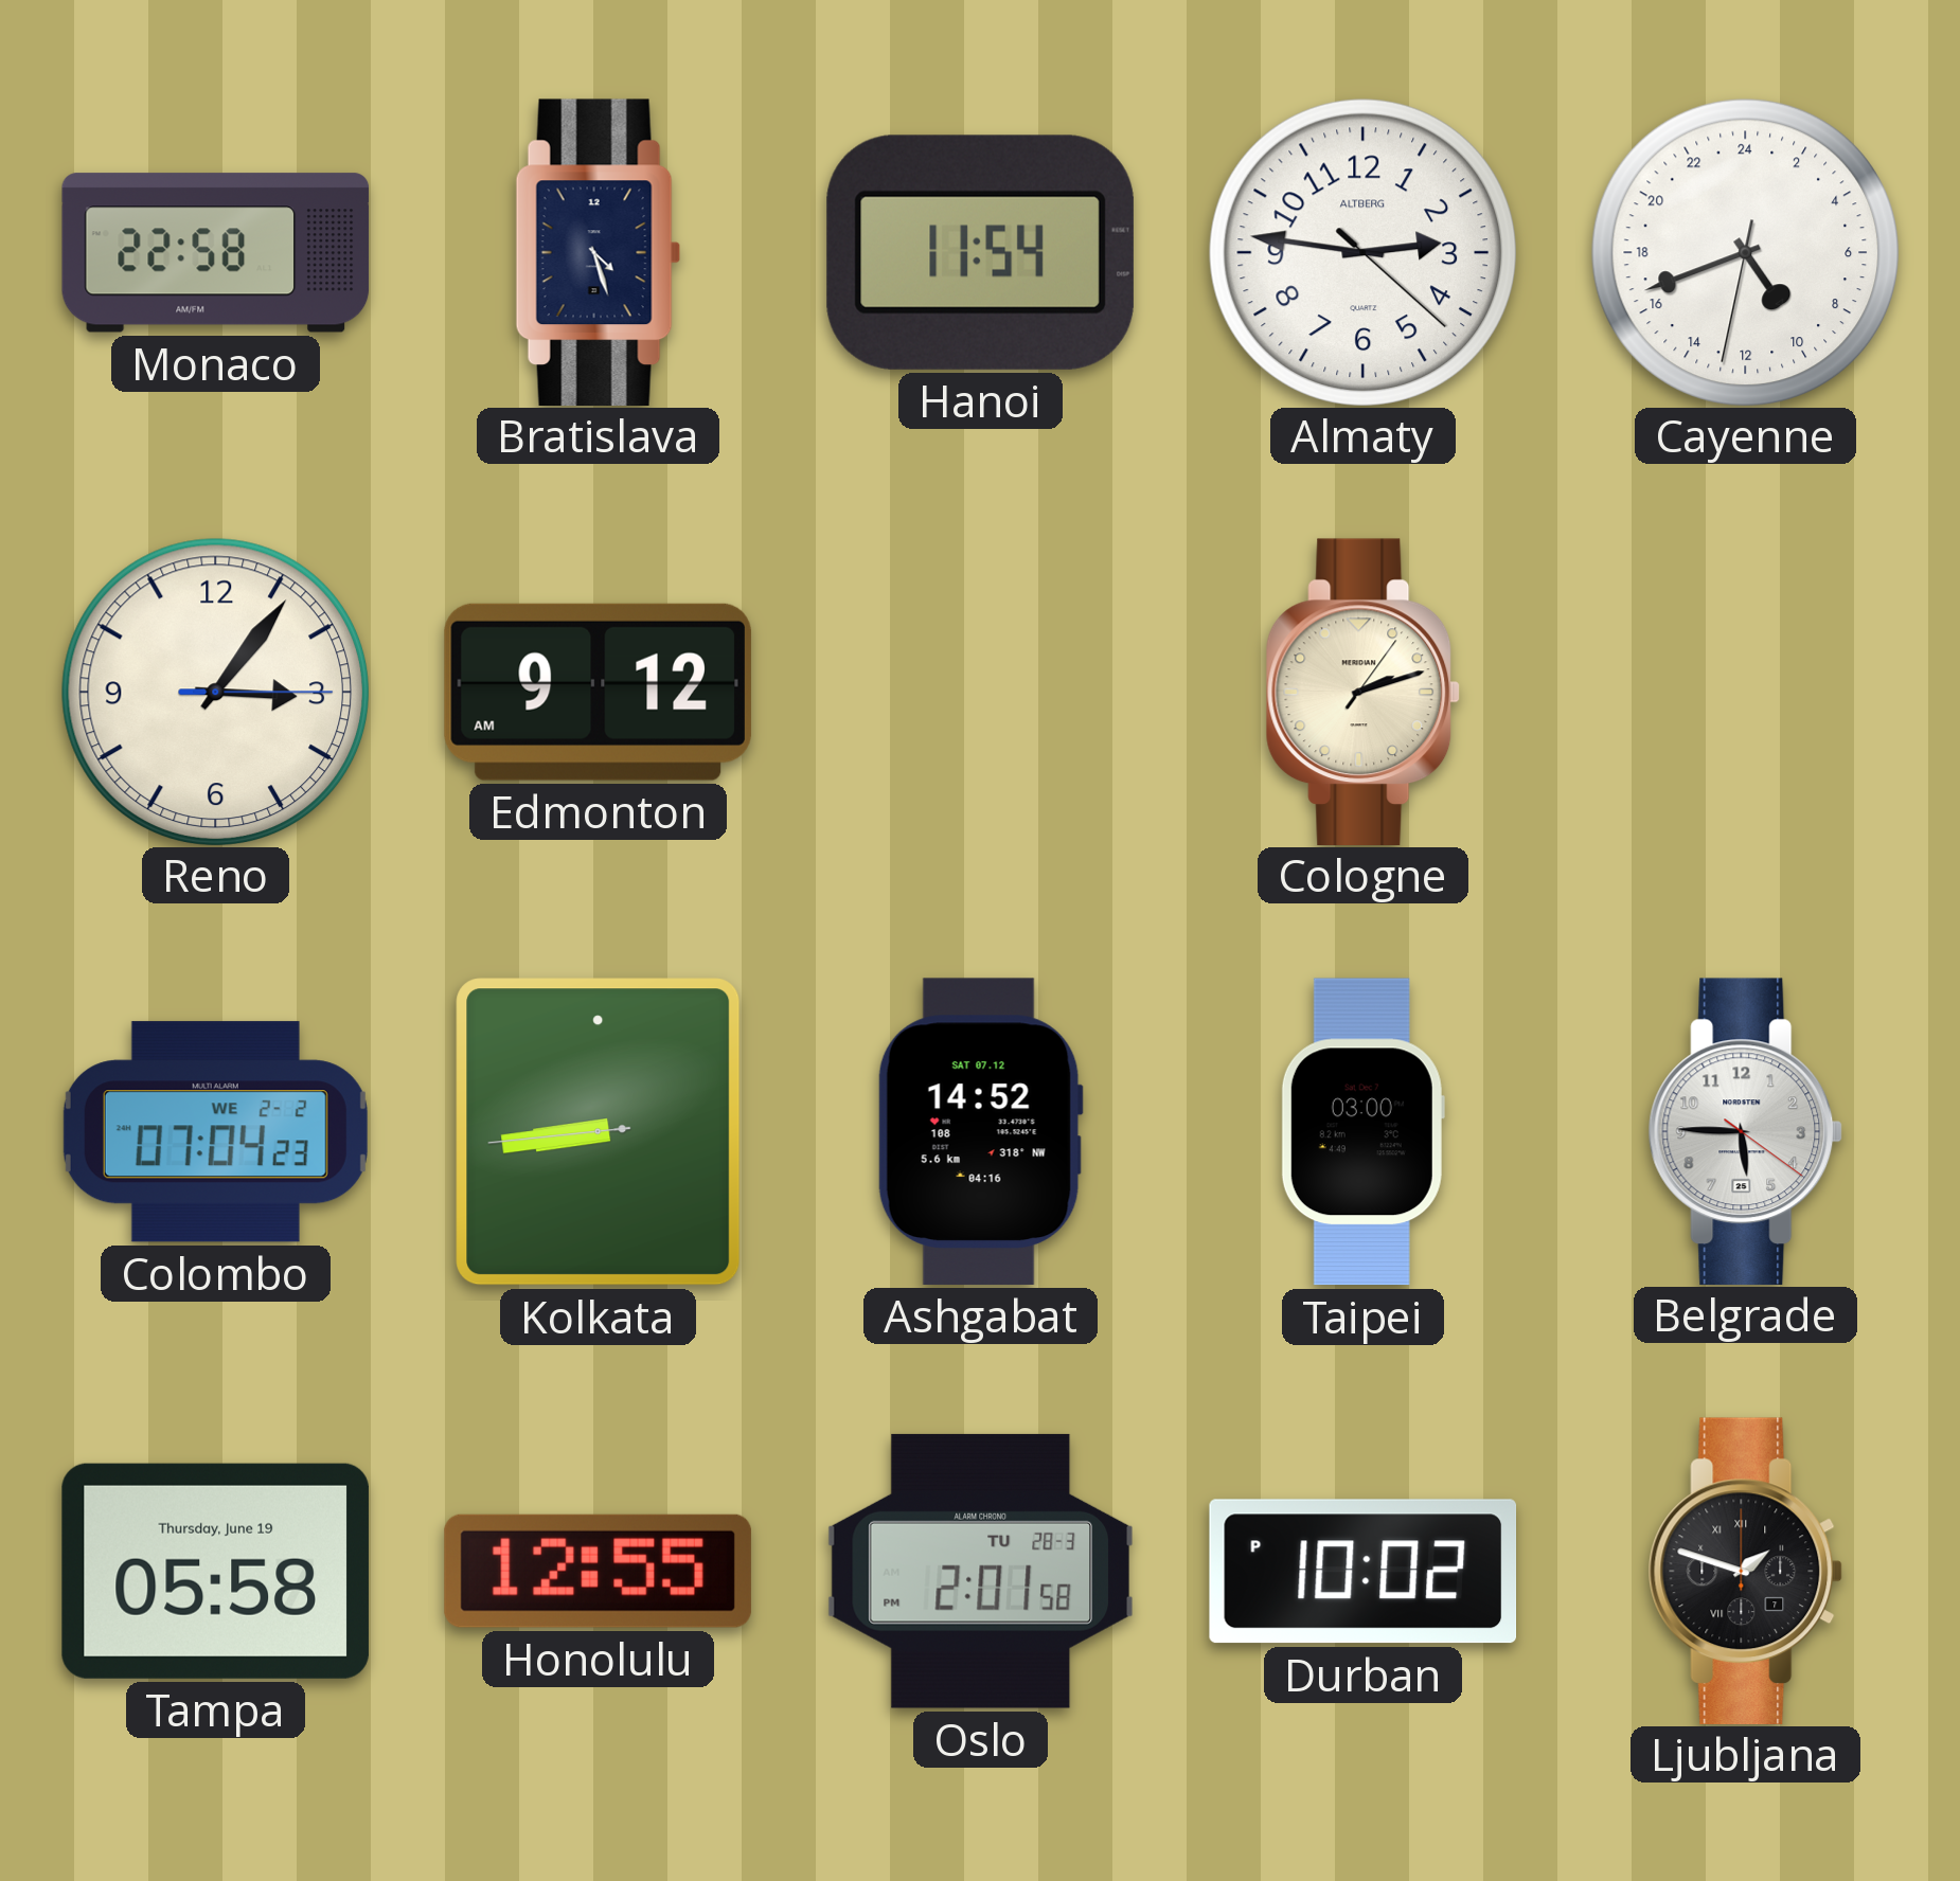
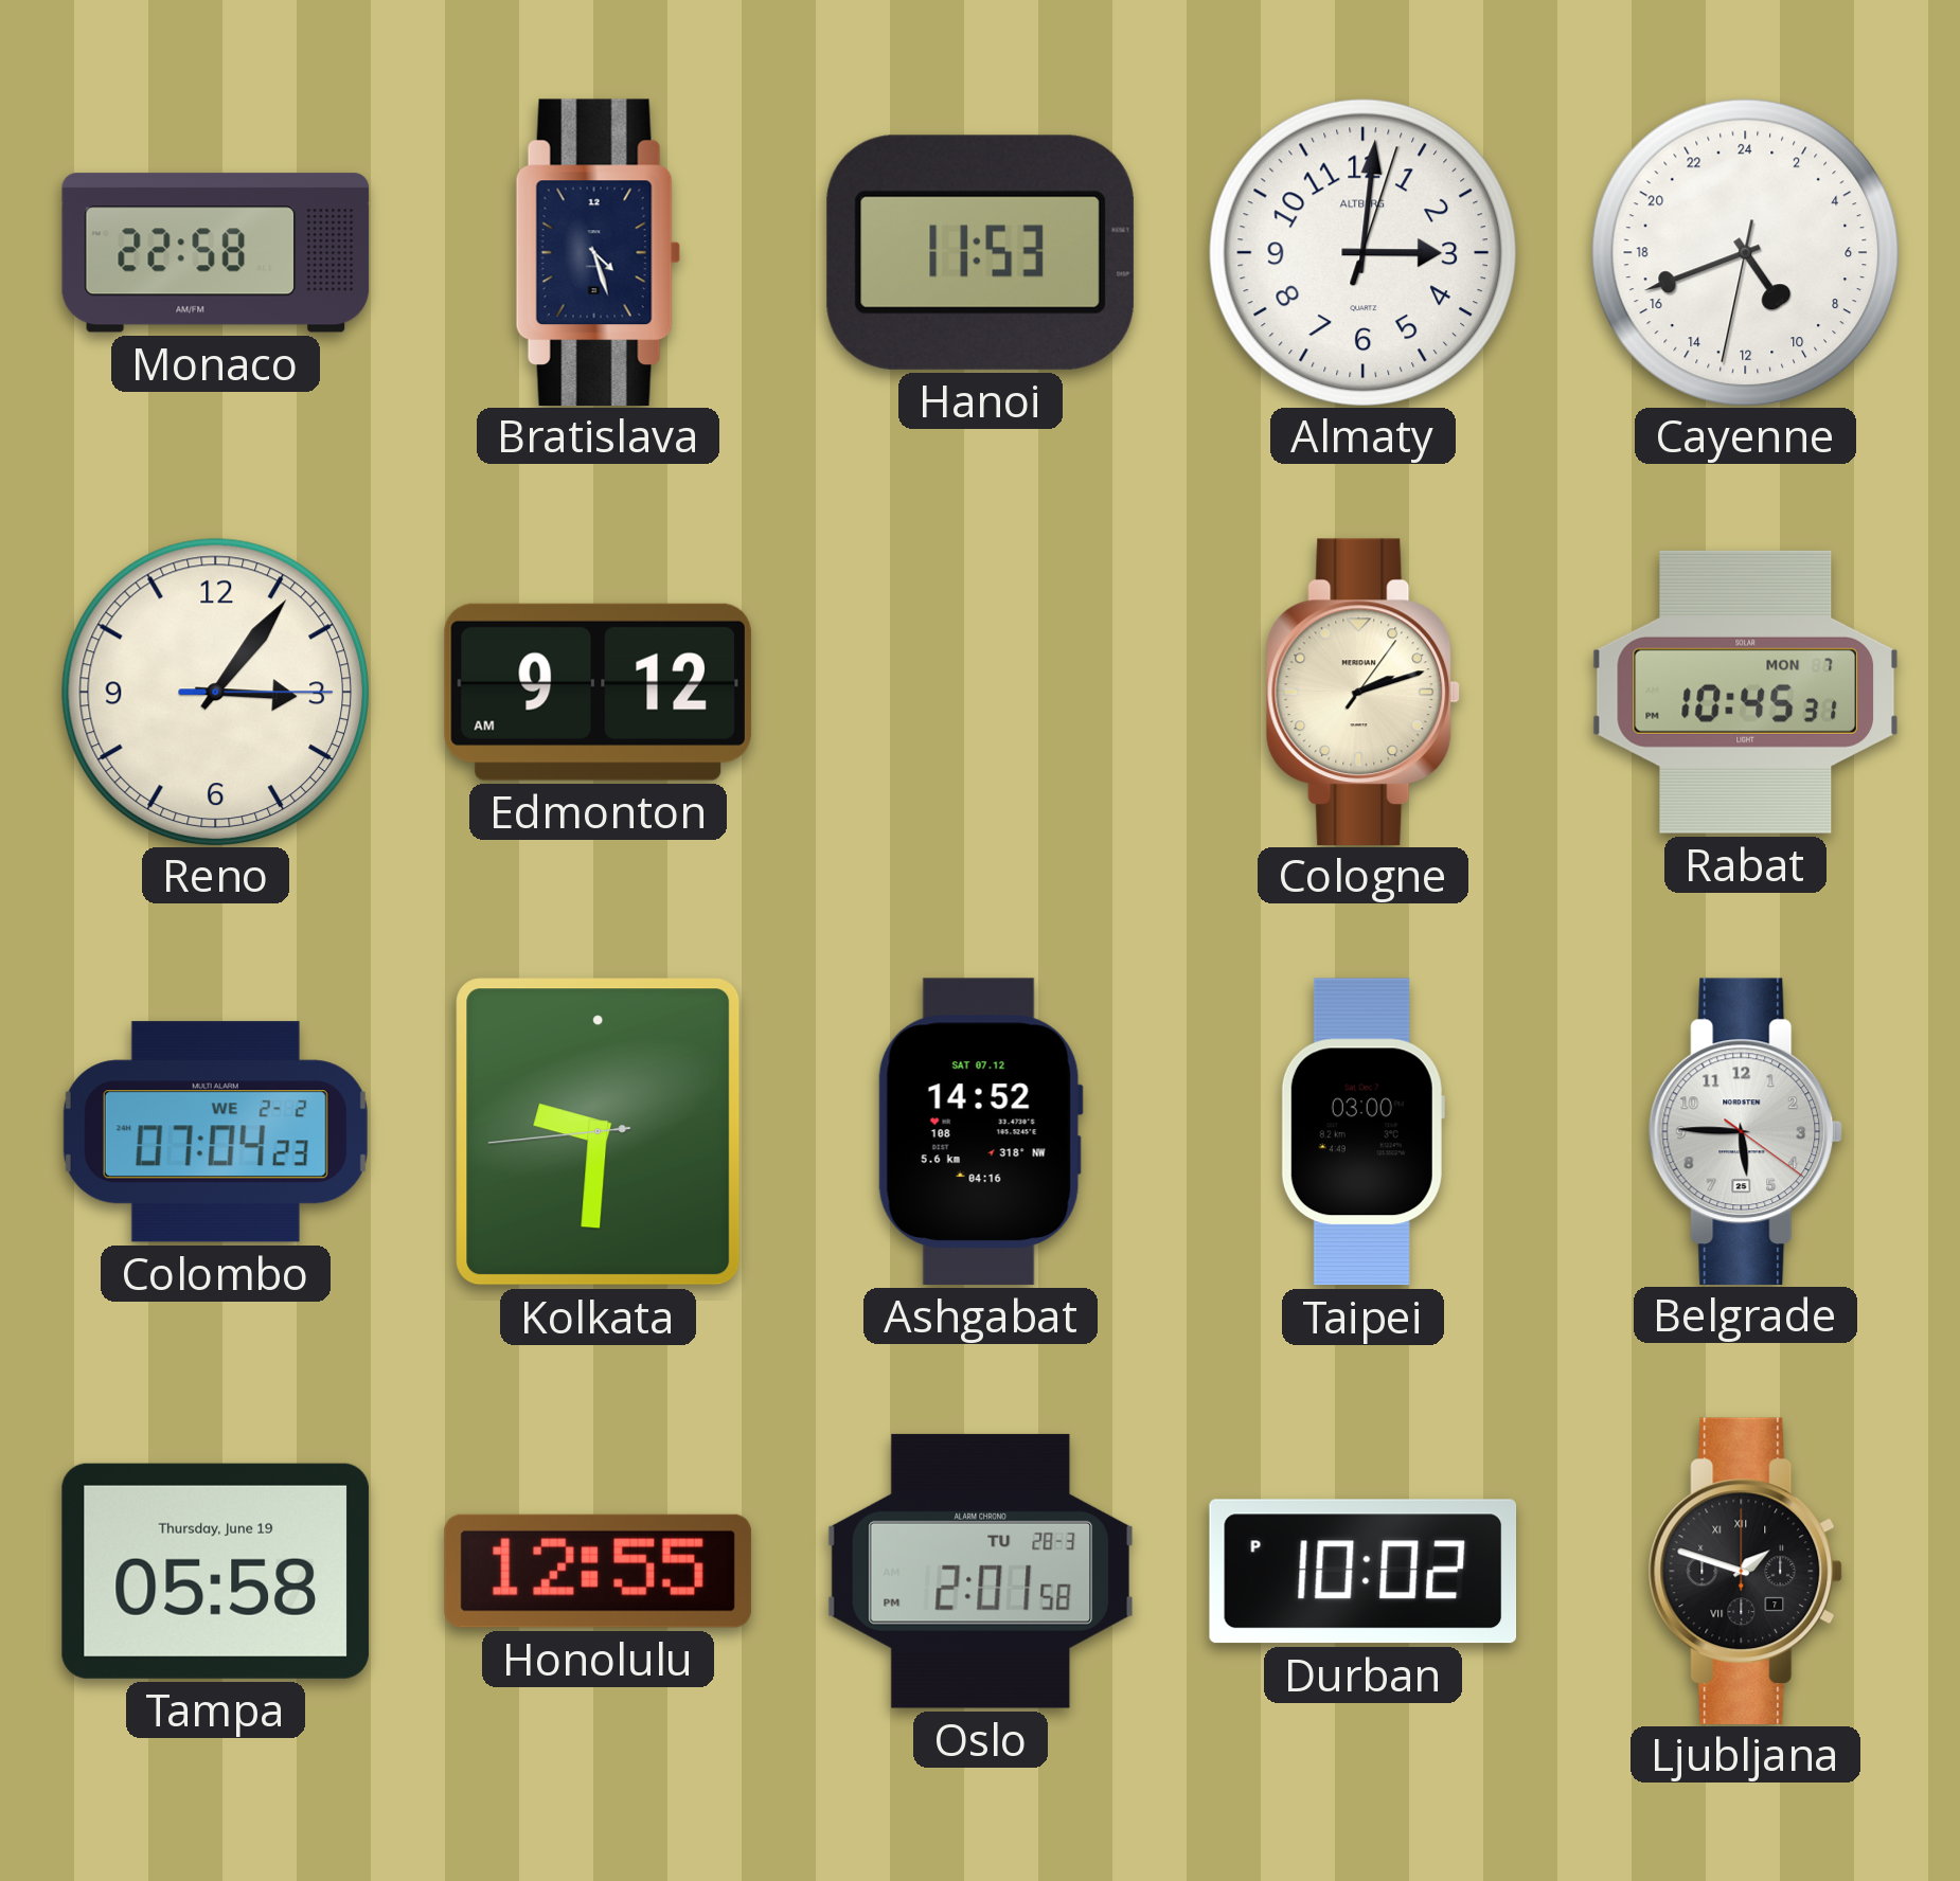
Hanoi: 11:54 -> 11:53
Almaty: 2:46 -> 3:01
Rabat: none -> 10:45
Kolkata: 8:43 -> 9:30
